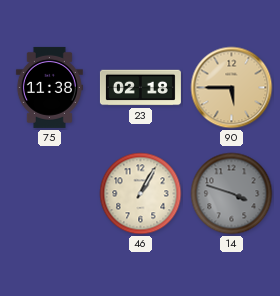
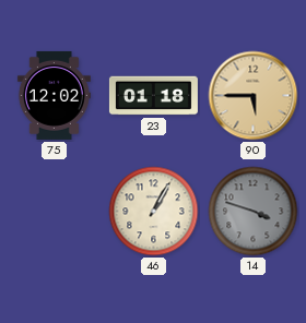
75: 11:38 -> 12:02
23: 02:18 -> 01:18
